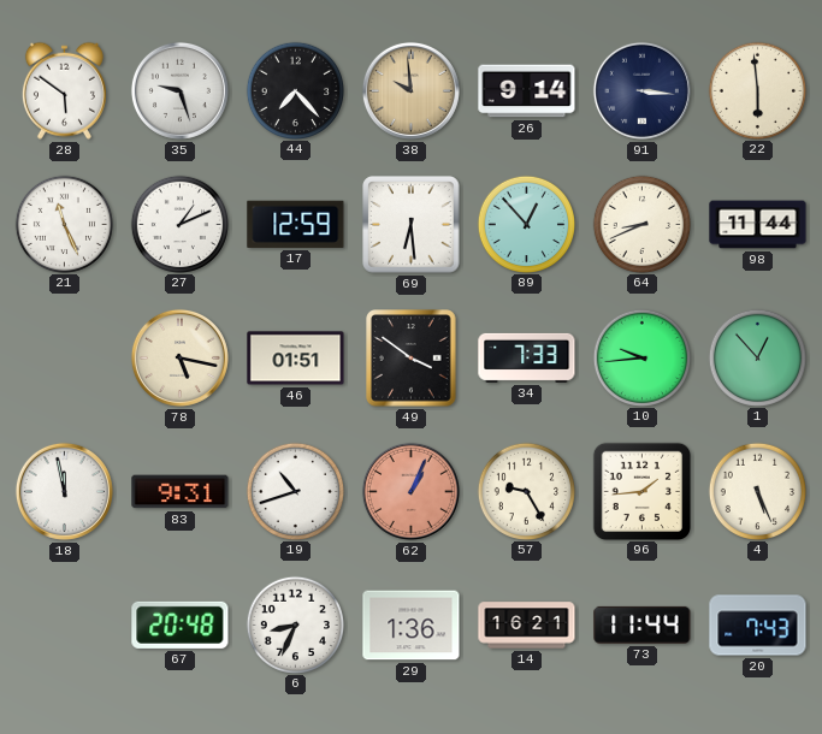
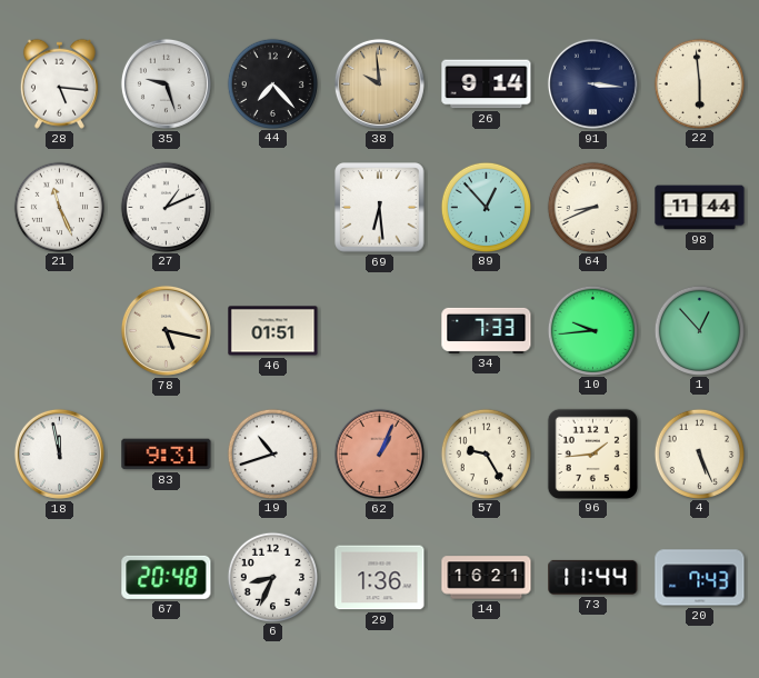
28: 5:51 -> 5:16
17: 12:59 -> none
49: 3:51 -> none
